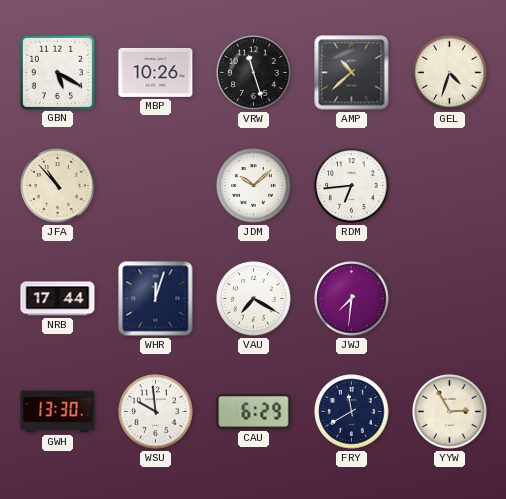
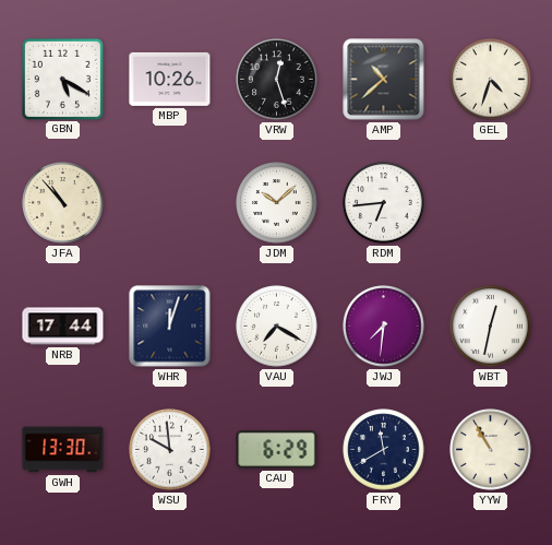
VRW: 11:27 -> 12:27
WBT: none -> 12:32
YYW: 2:55 -> 10:55
